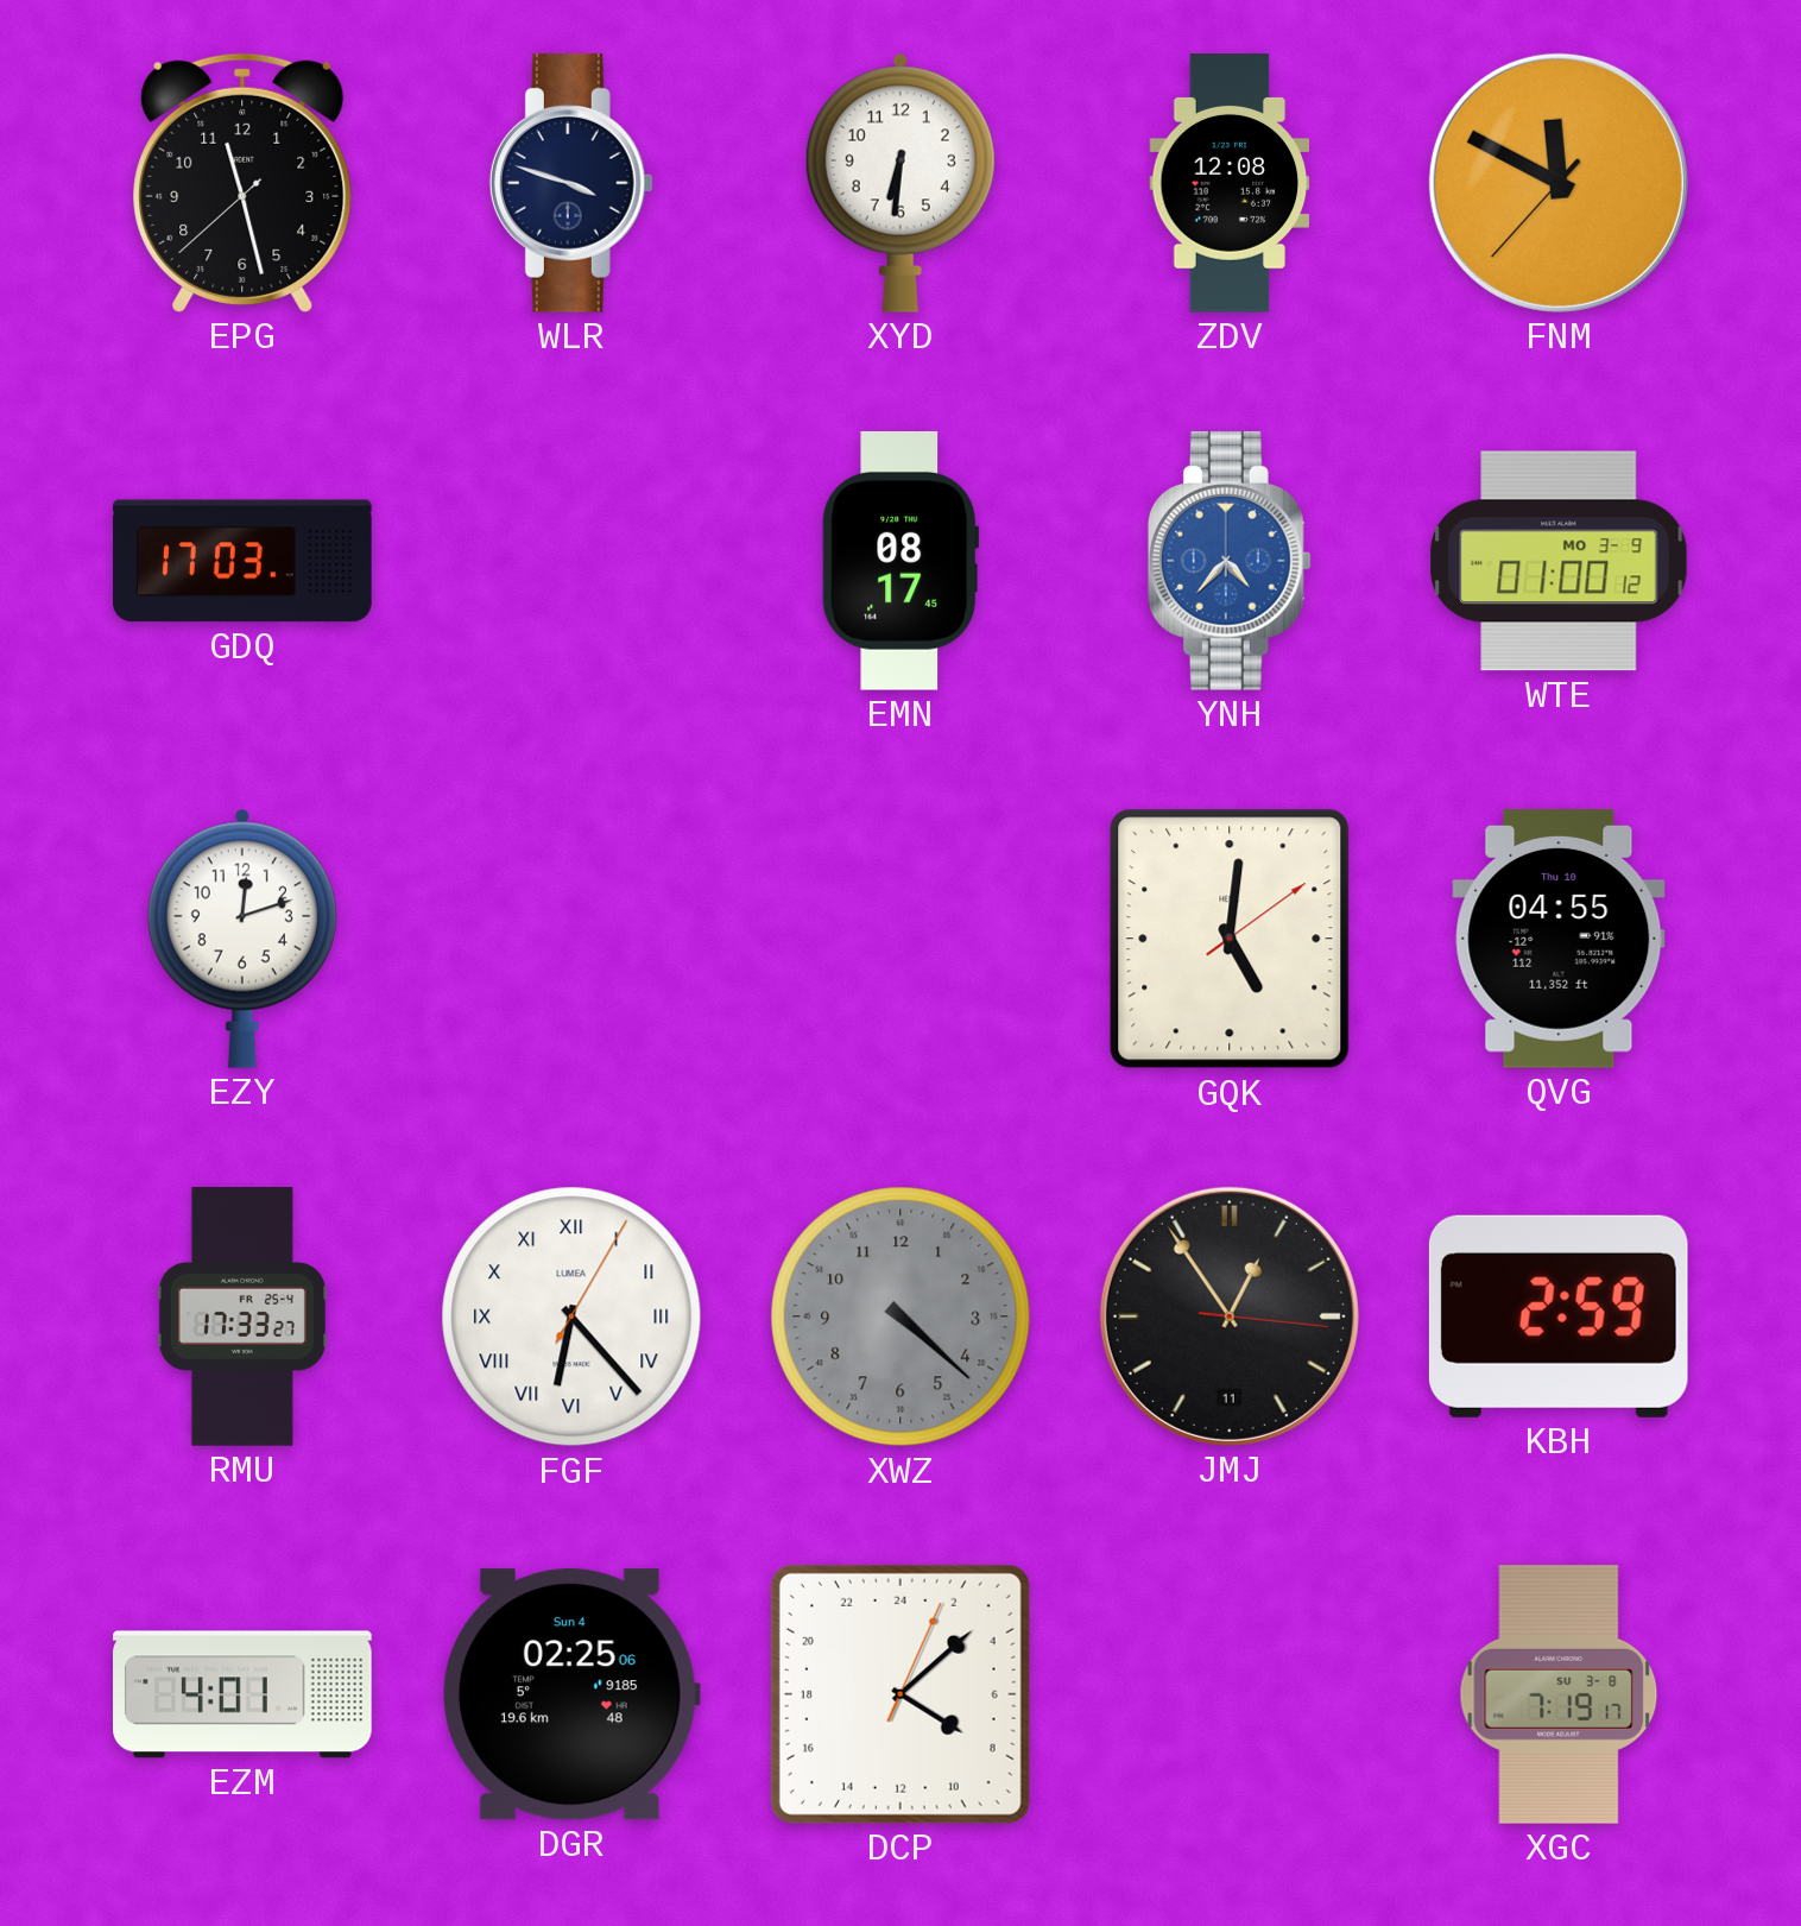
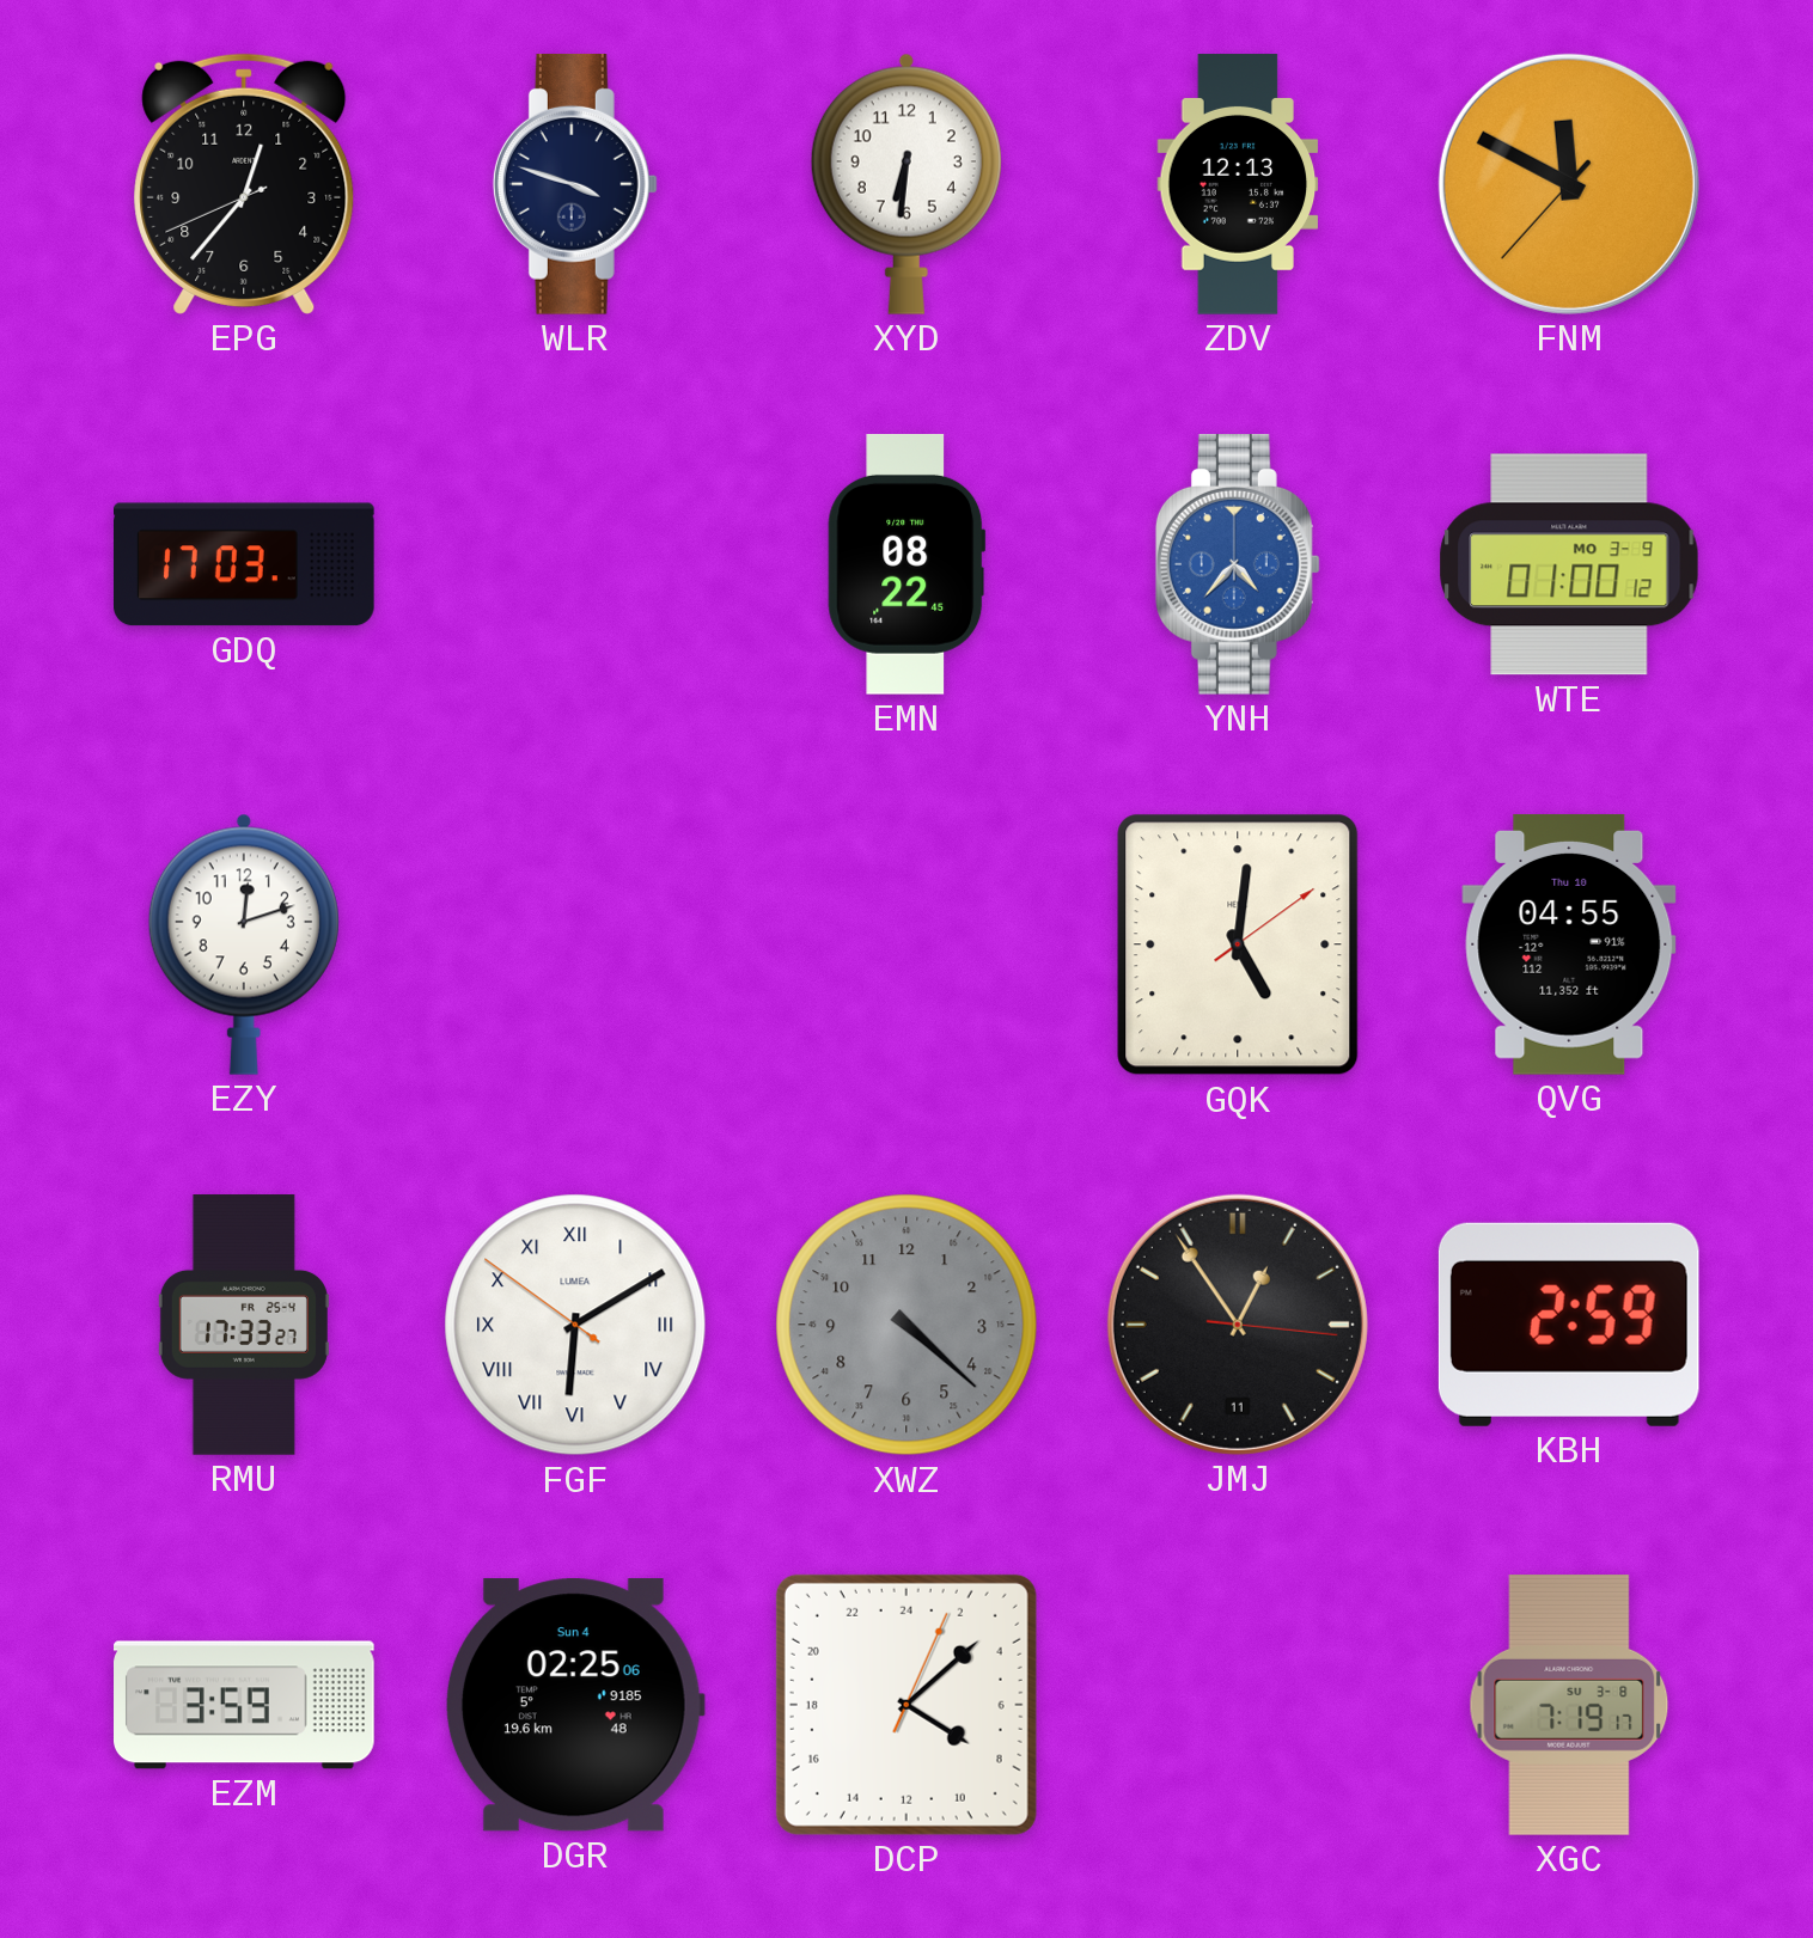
EPG: 11:27 -> 12:36
ZDV: 12:08 -> 12:13
EMN: 08:17 -> 08:22
FGF: 6:23 -> 6:09
EZM: 4:01 -> 3:59
